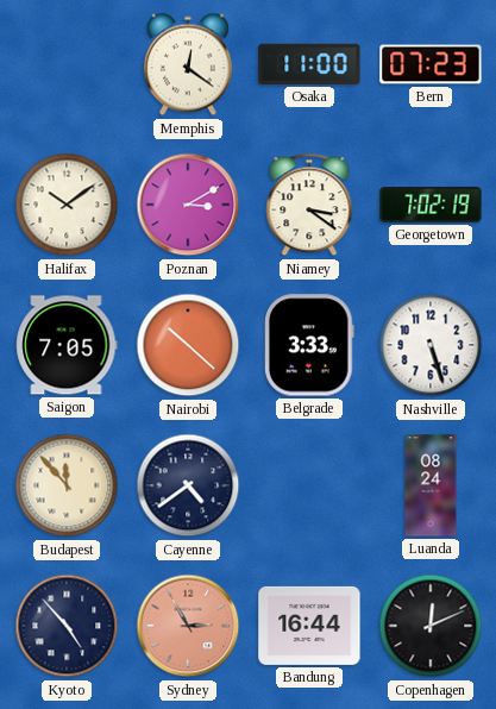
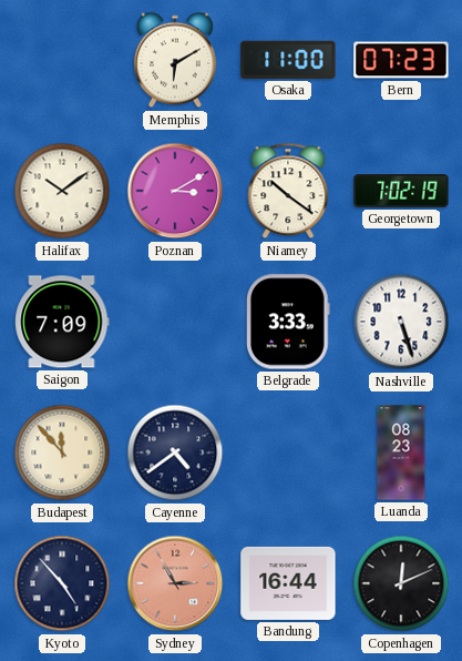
Memphis: 12:21 -> 6:10
Niamey: 3:21 -> 10:21
Saigon: 7:05 -> 7:09
Nairobi: 10:22 -> none
Luanda: 08:24 -> 08:23
